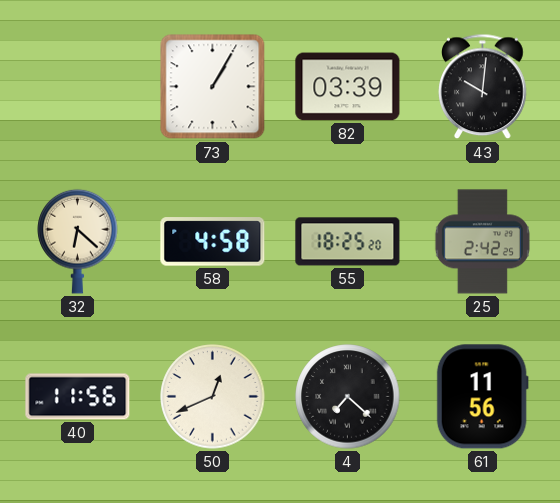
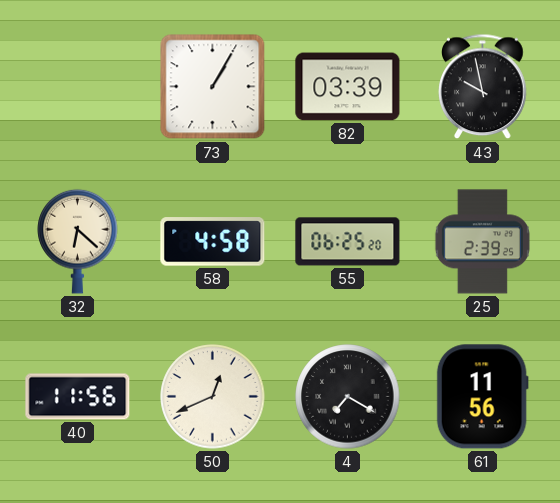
43: 10:01 -> 9:58
55: 18:25 -> 06:25
25: 2:42 -> 2:39
4: 7:22 -> 7:20
